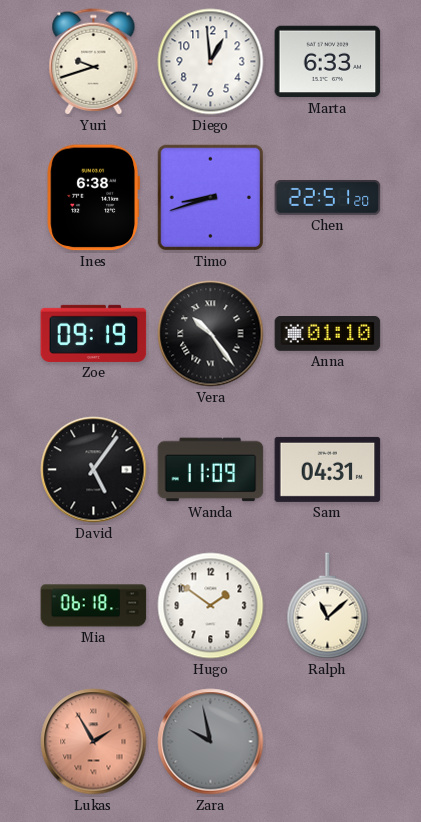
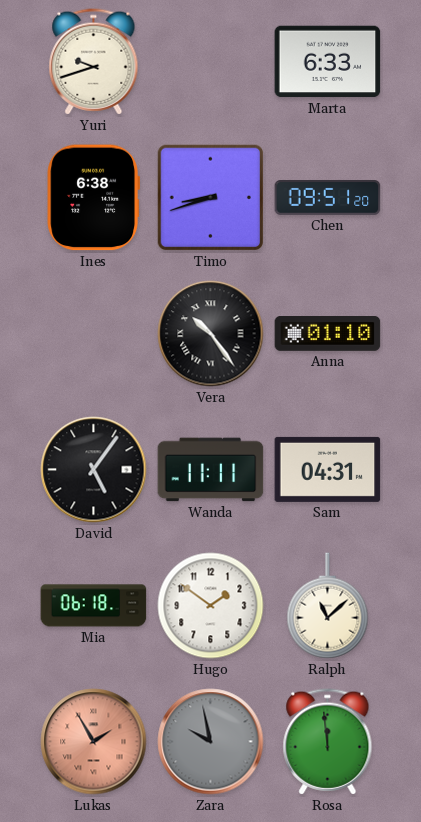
Diego: 12:59 -> none
Chen: 22:51 -> 09:51
Zoe: 09:19 -> none
Wanda: 11:09 -> 11:11
Rosa: none -> 11:59
